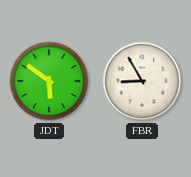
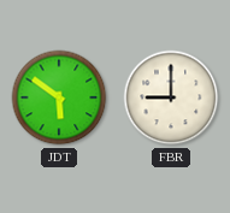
FBR: 8:55 -> 9:00
